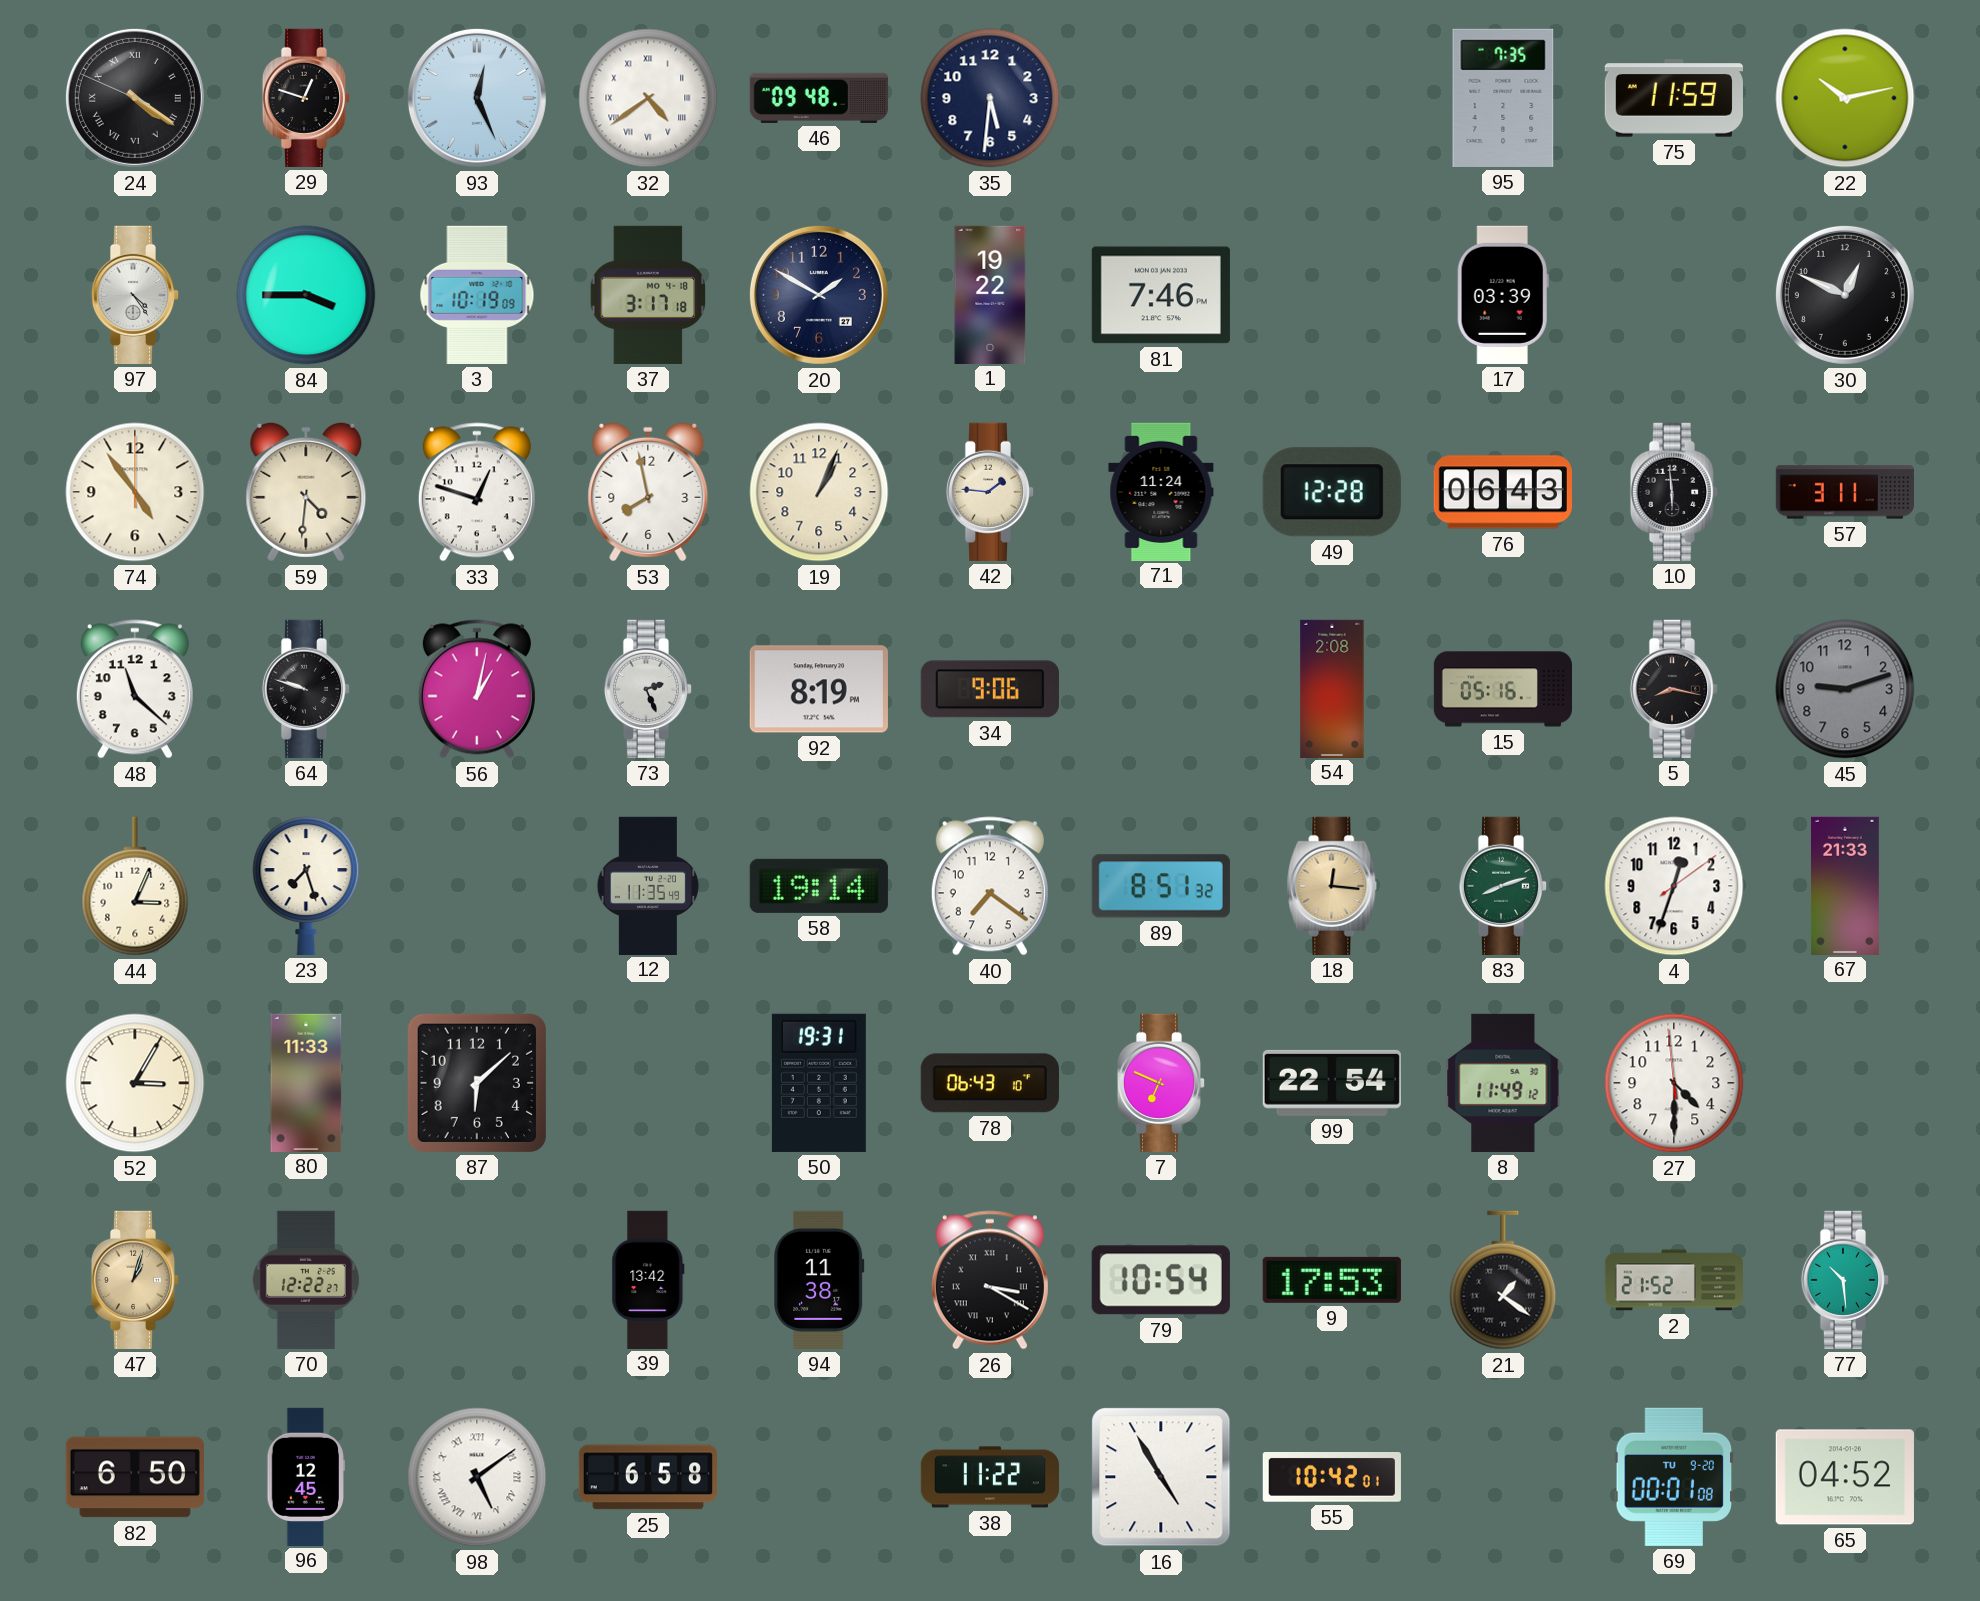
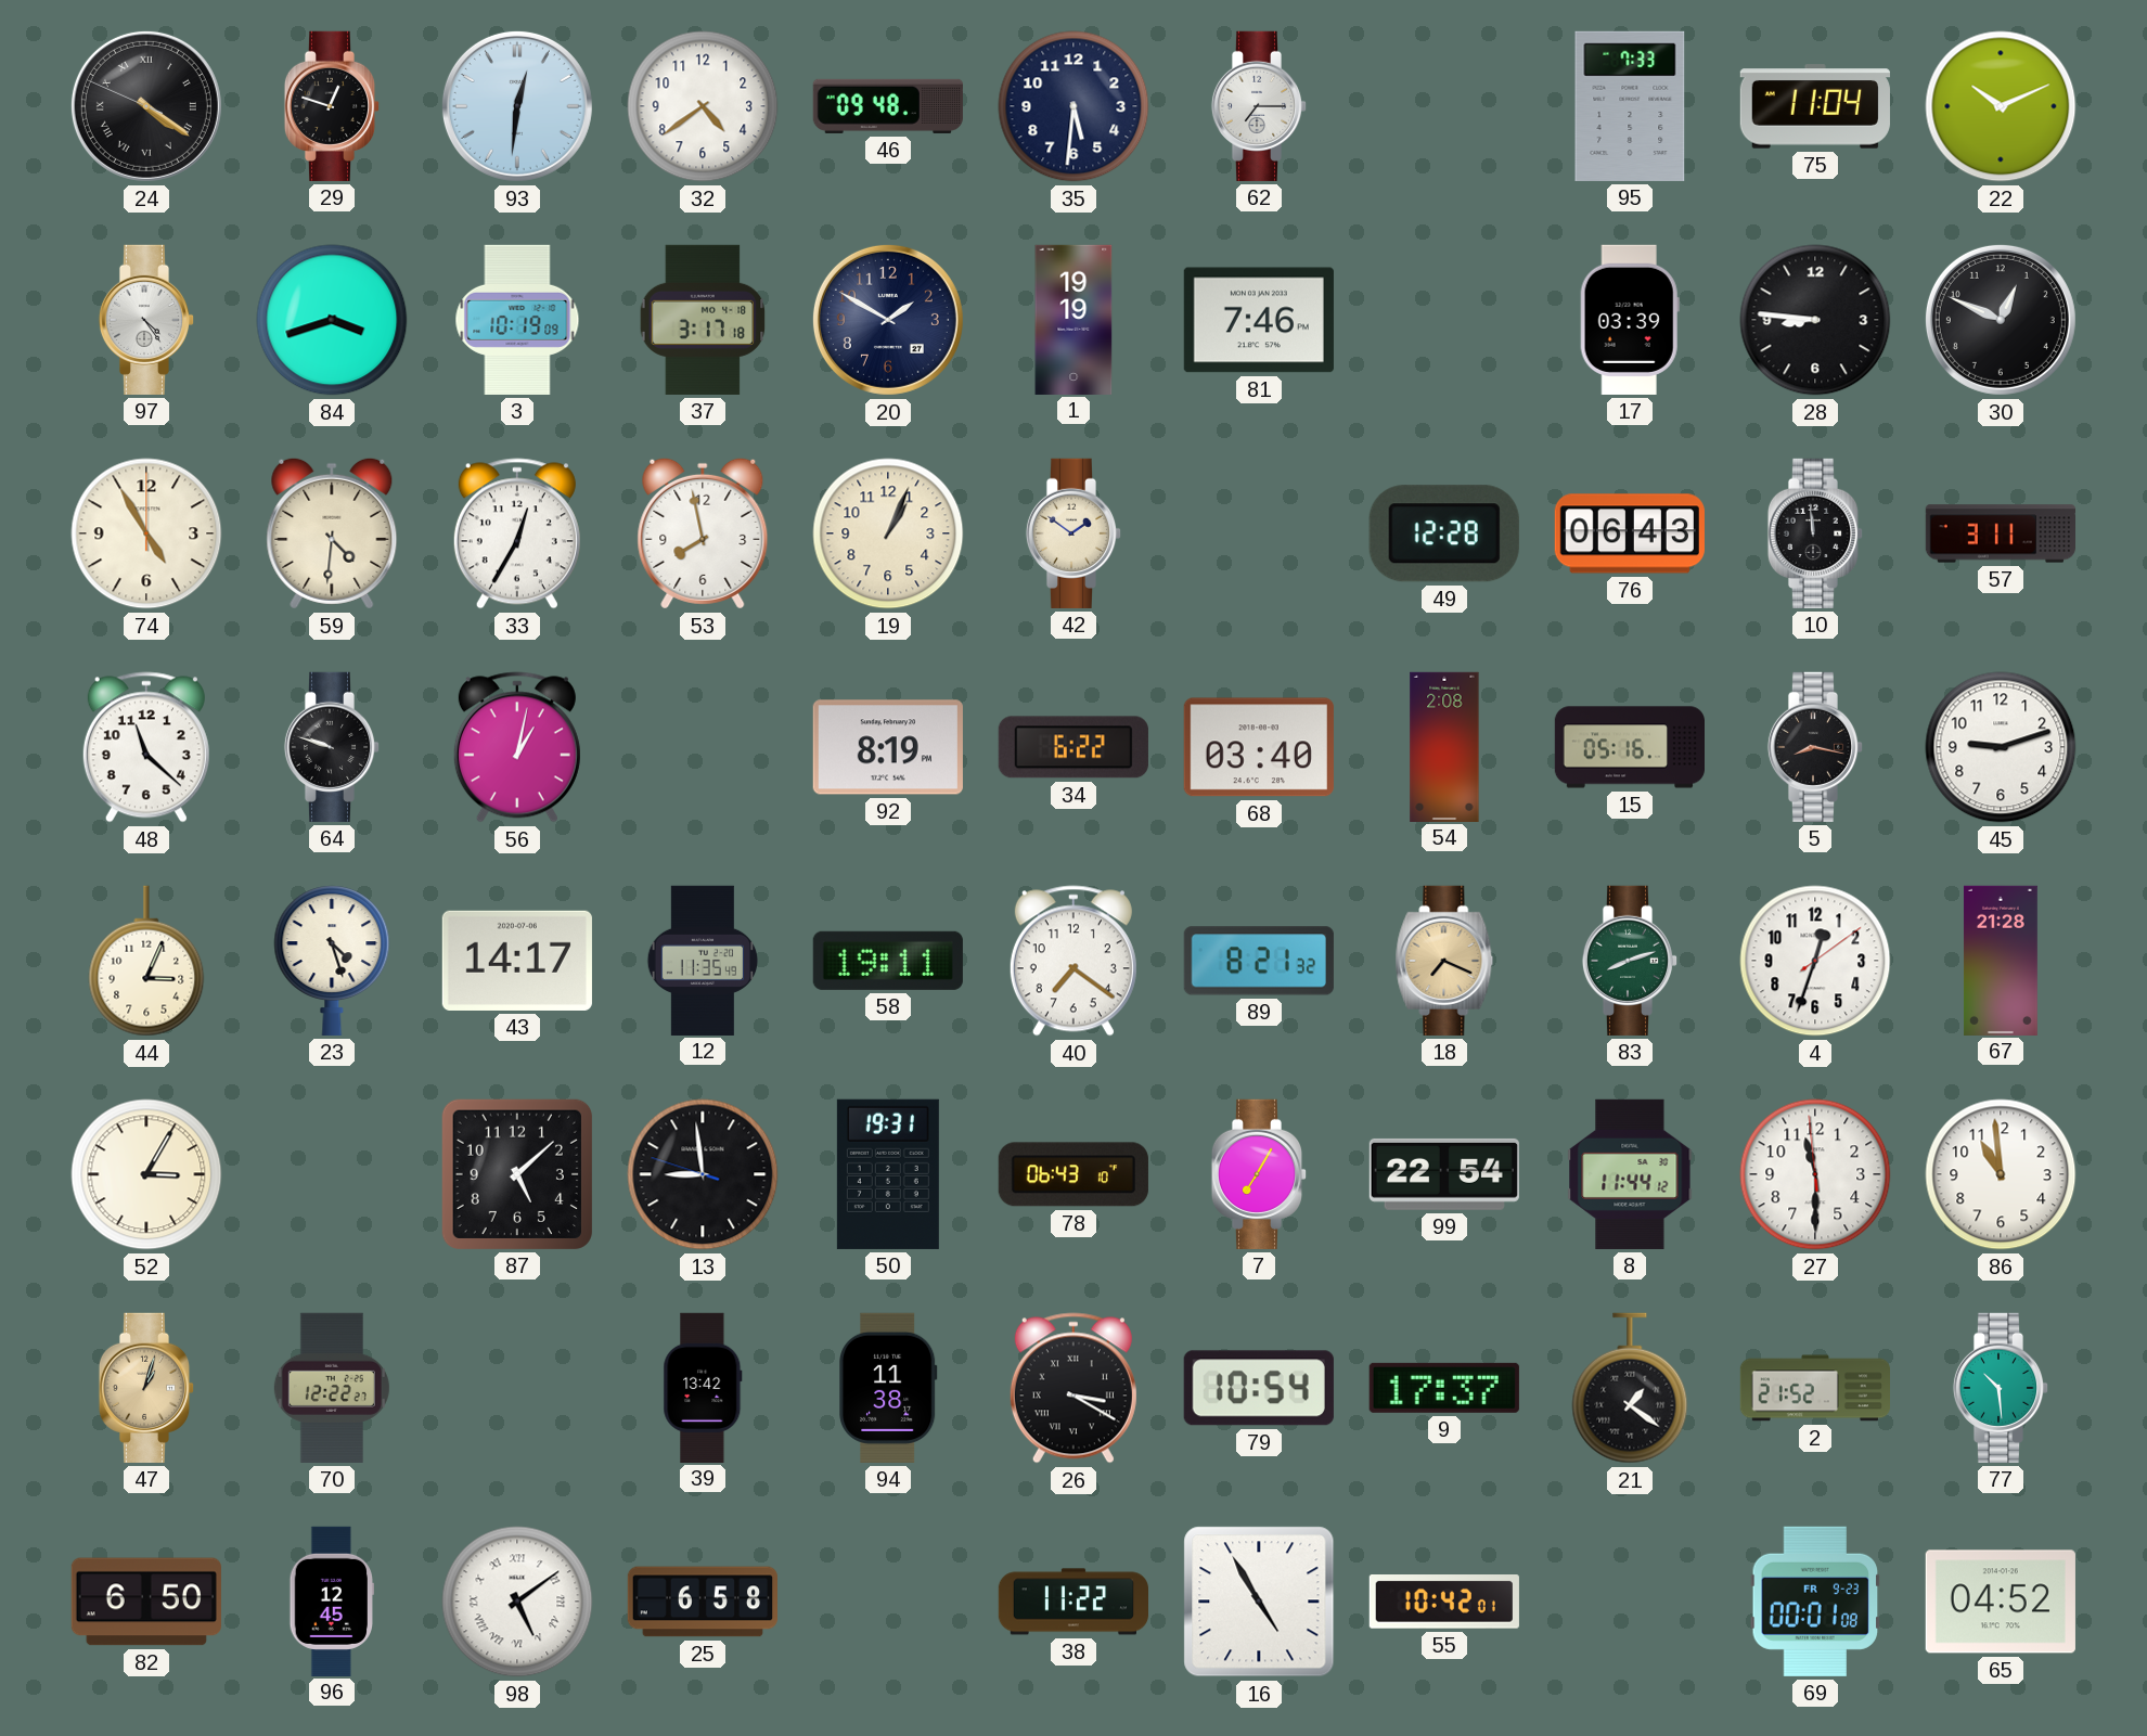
93: 12:26 -> 12:31
32 numerals: Roman -> Arabic
62: none -> 7:15
95: 7:35 -> 7:33
75: 11:59 -> 11:04
22: 10:13 -> 10:11
84: 3:45 -> 3:42
1: 19:22 -> 19:19
28: none -> 8:46
74: 4:54 -> 4:55
33: 12:48 -> 12:35
42: 1:46 -> 1:51
71: 11:24 -> none
10: 5:59 -> 11:59
73: 2:26 -> none
34: 9:06 -> 6:22
68: none -> 03:40
45 dial: grey -> white
23: 7:27 -> 4:27
43: none -> 14:17
58: 19:14 -> 19:11
89: 8:51 -> 8:21
18: 12:16 -> 7:19
67: 21:33 -> 21:28
80: 11:33 -> none
87: 6:08 -> 5:08
13: none -> 8:58
7: 6:49 -> 7:05
8: 11:49 -> 11:44
27: 4:29 -> 11:29
86: none -> 10:59
9: 17:53 -> 17:37
69 date: TU 9-20 -> FR 9-23
